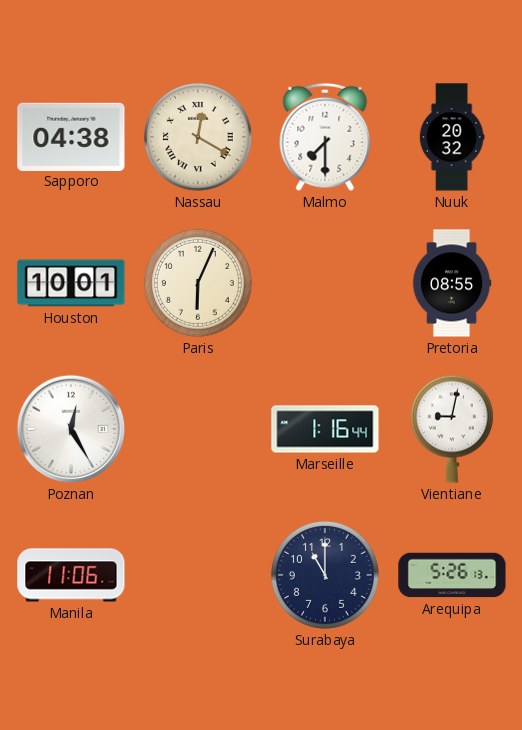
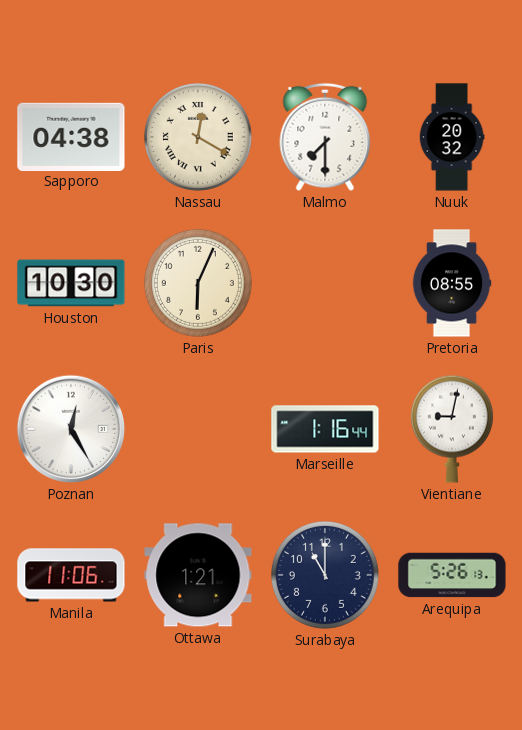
Houston: 10:01 -> 10:30
Ottawa: none -> 1:21
